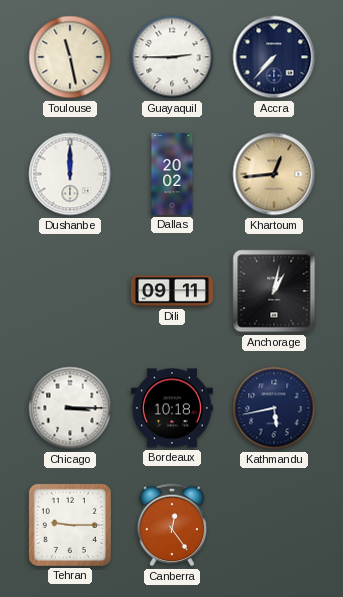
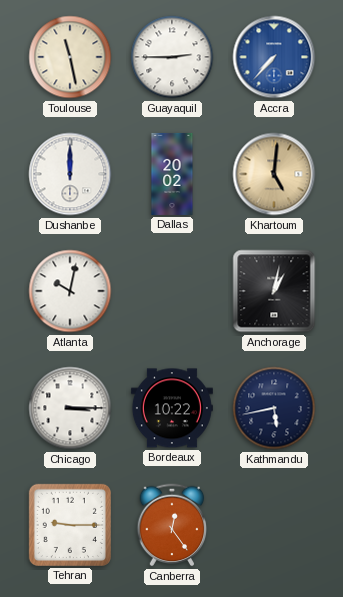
Accra dial: navy -> blue
Khartoum: 12:44 -> 5:01
Atlanta: none -> 10:02
Dili: 09:11 -> none
Bordeaux: 10:18 -> 10:22
